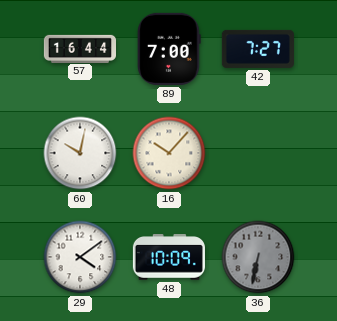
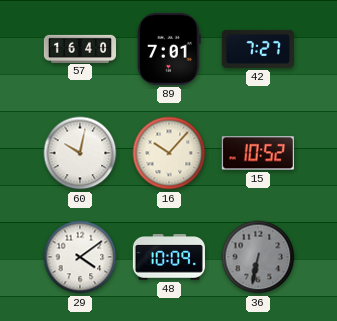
57: 16:44 -> 16:40
89: 7:00 -> 7:01
15: none -> 10:52
